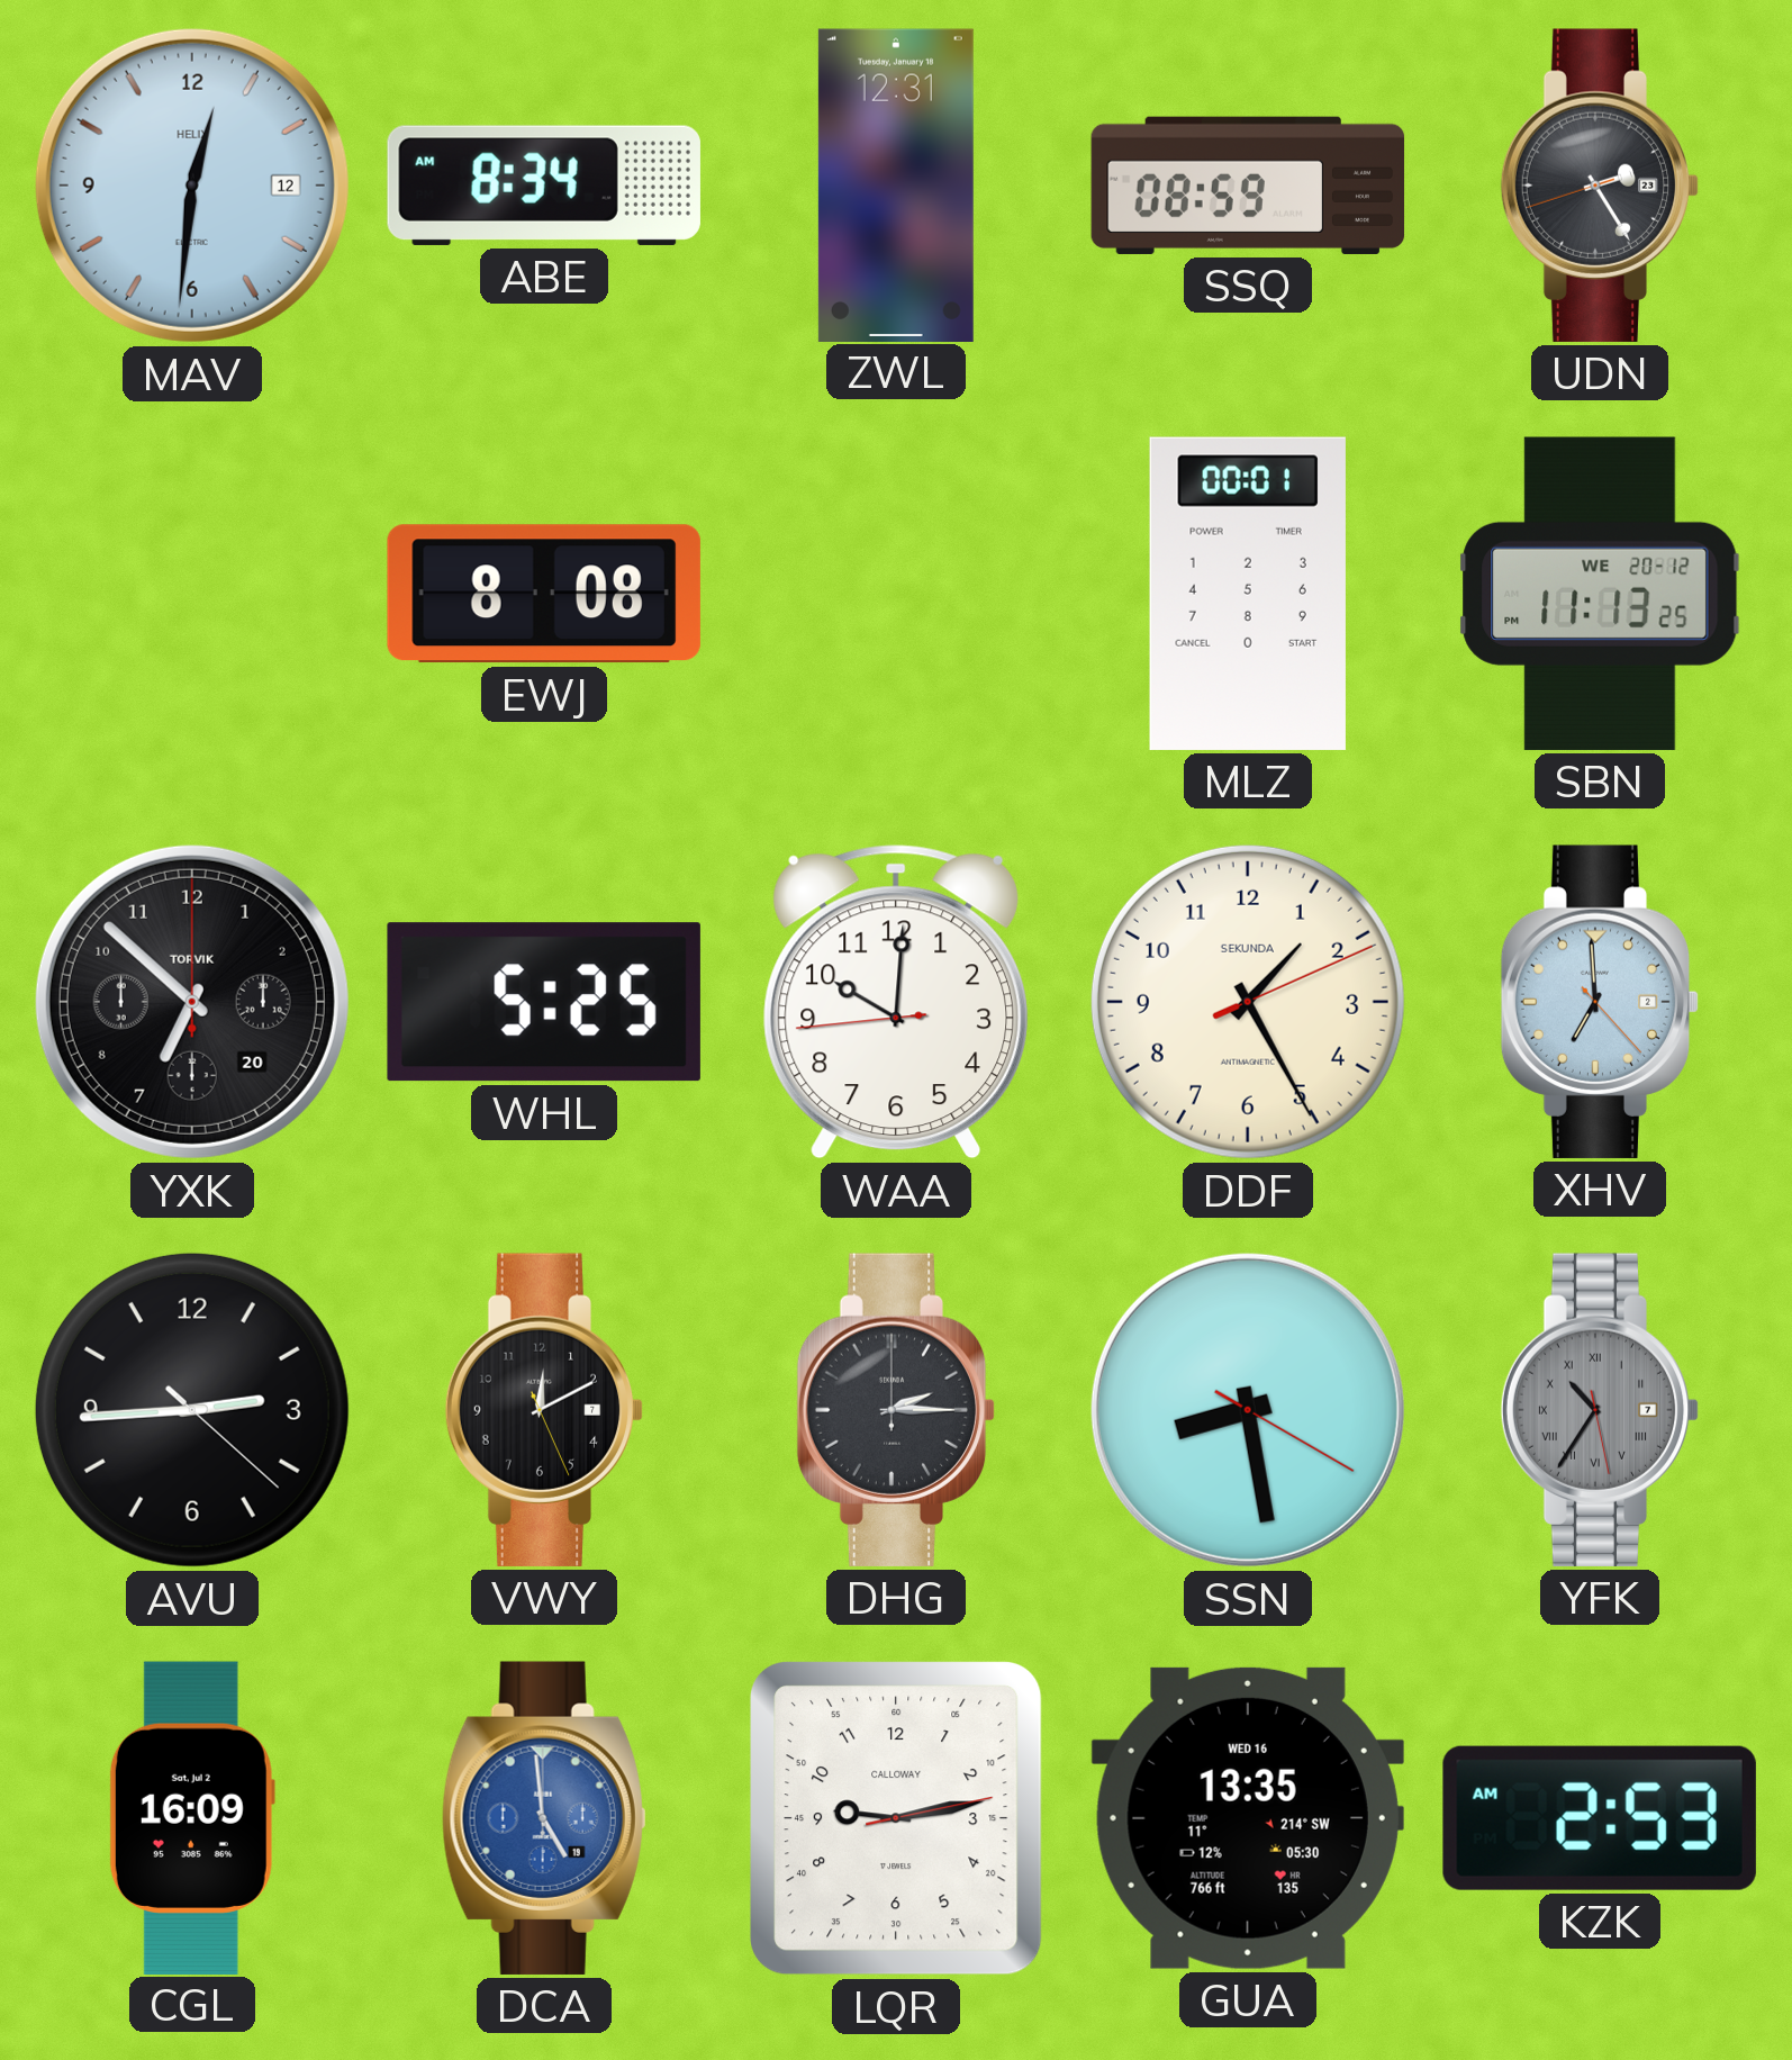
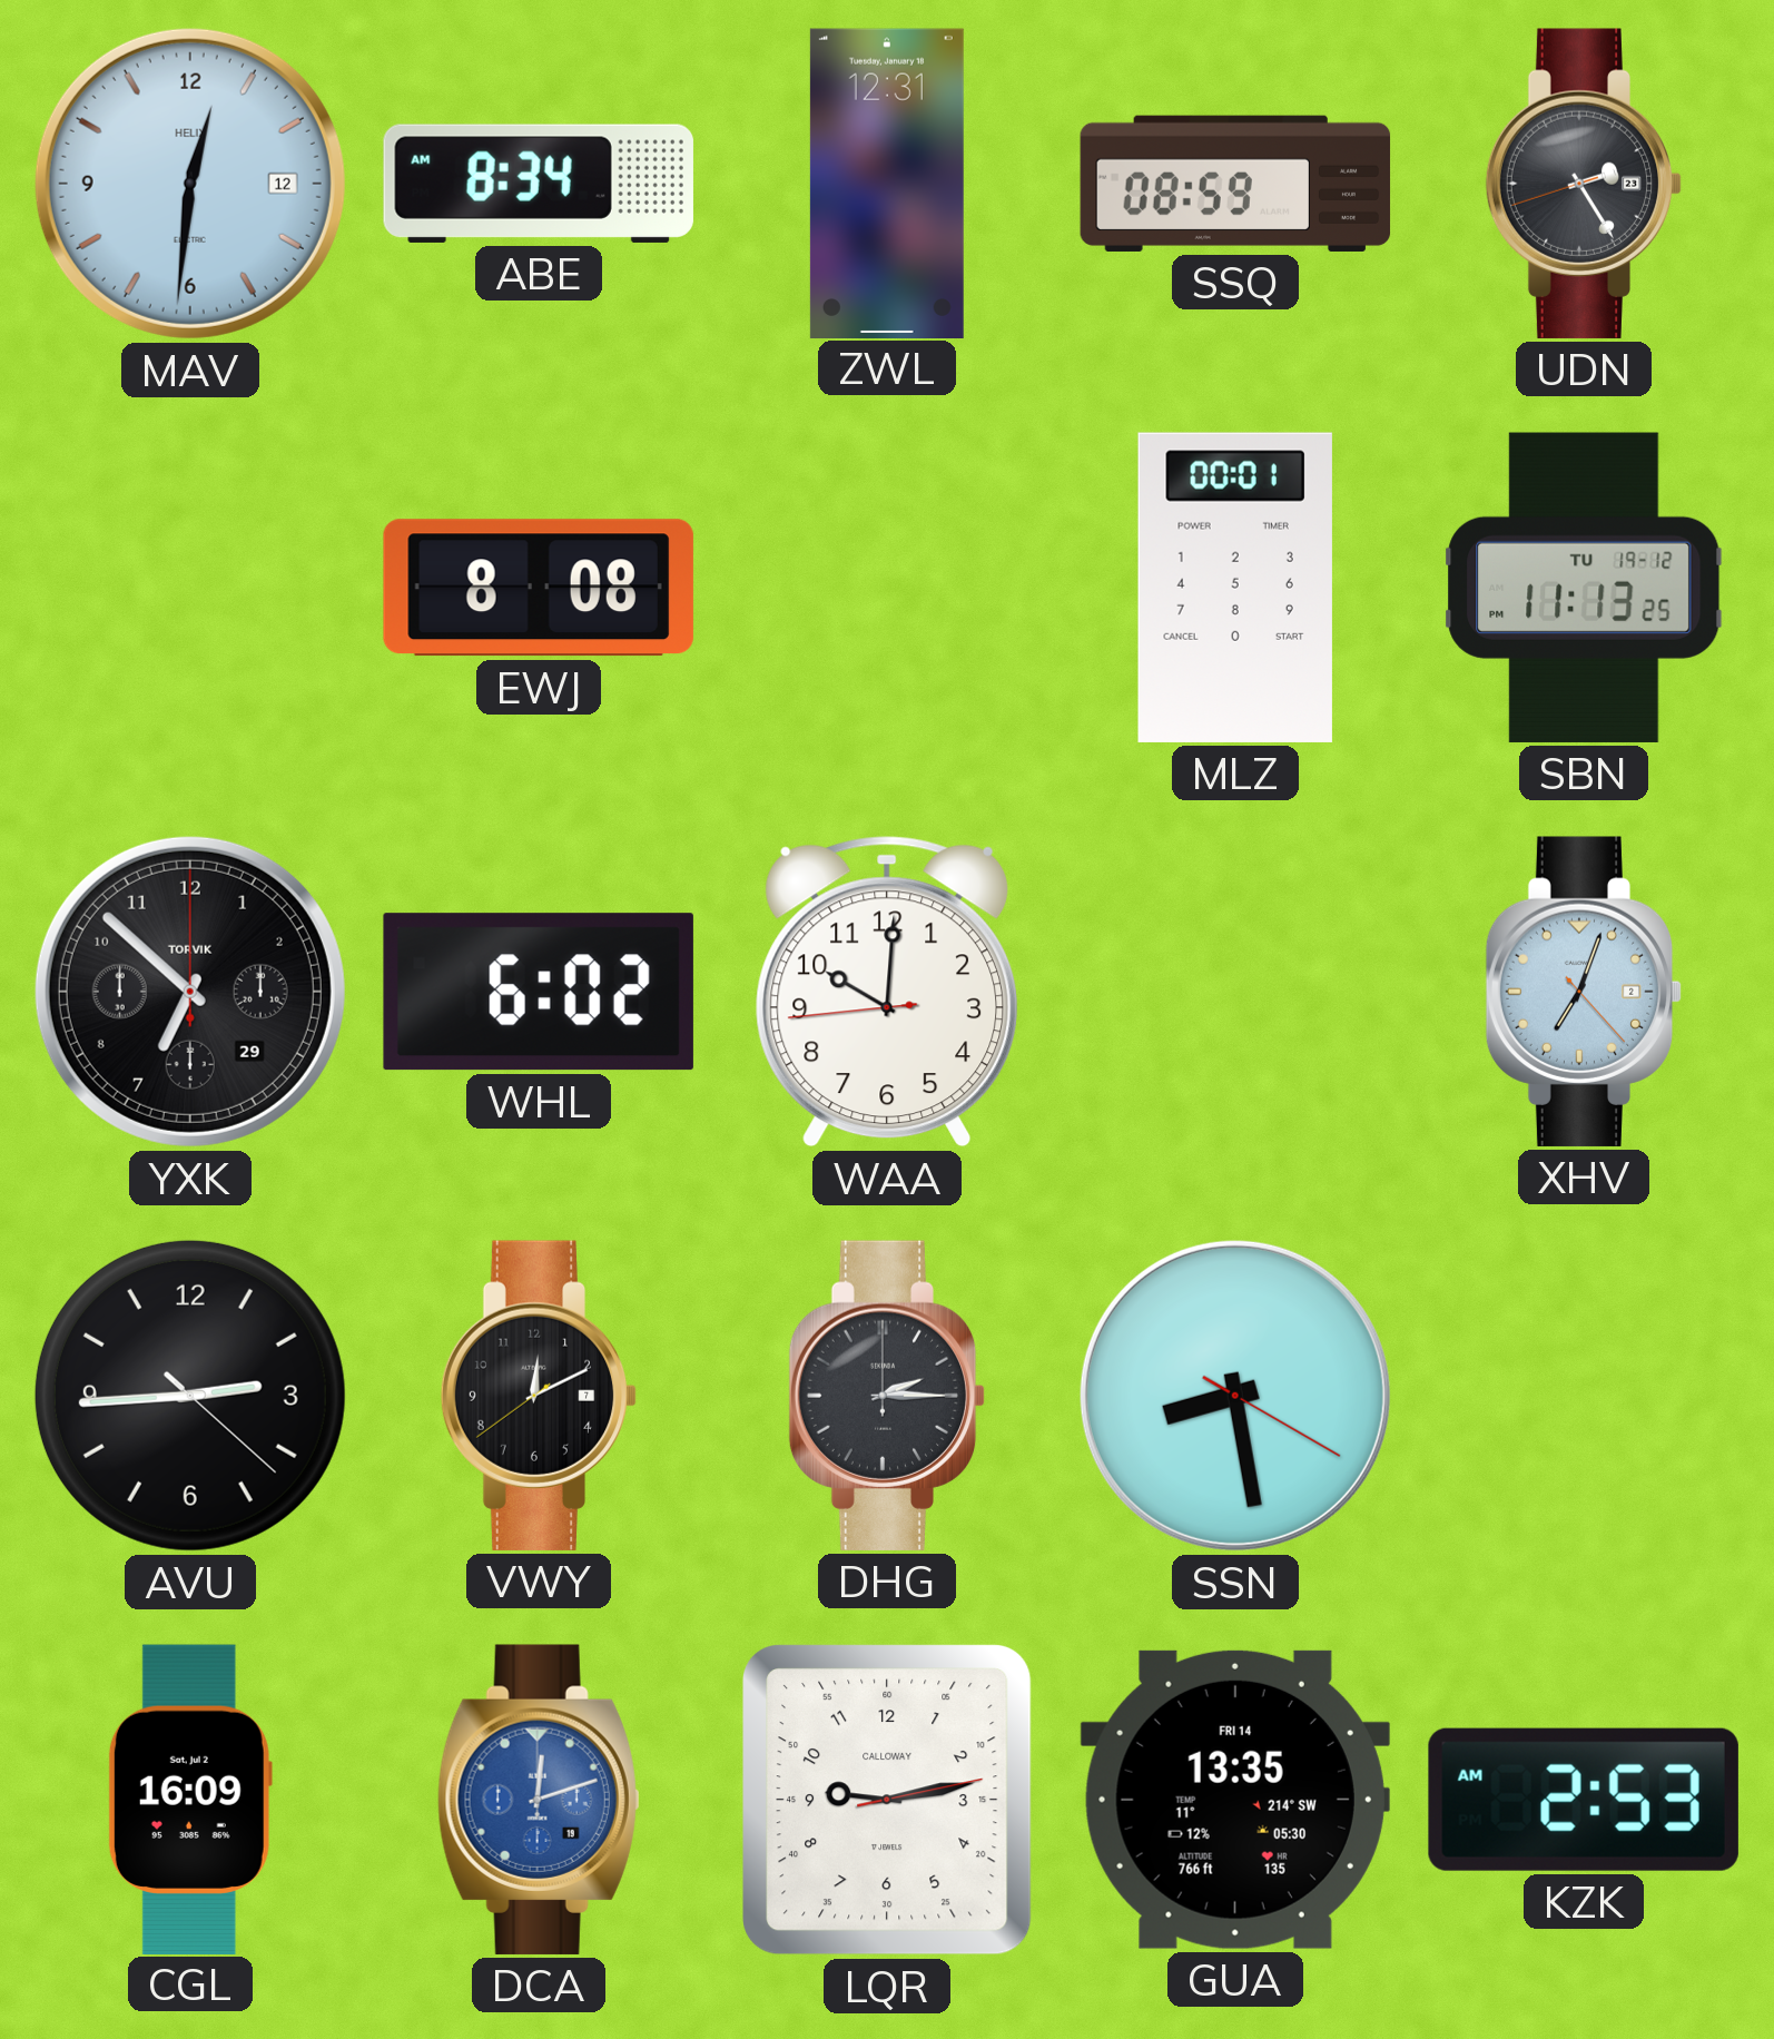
SBN date: WE 20-12 -> TU 19-12
YXK date: 20 -> 29
WHL: 5:25 -> 6:02
DDF: 1:25 -> none
XHV: 6:59 -> 7:03
VWY: 12:10:26 -> 12:10:39
YFK: 10:35 -> none
DCA: 4:59 -> 12:12
GUA date: WED 16 -> FRI 14
